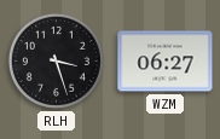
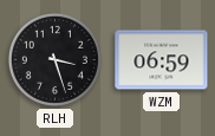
WZM: 06:27 -> 06:59
